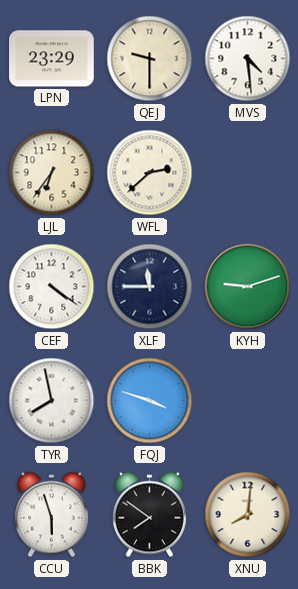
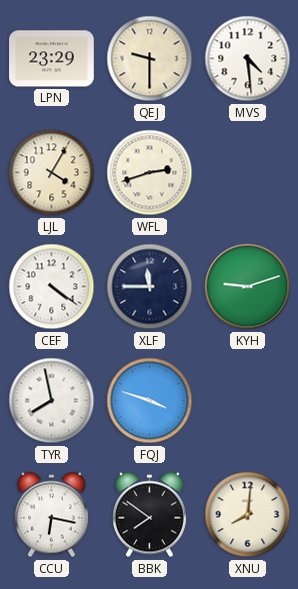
LJL: 6:36 -> 4:05
WFL: 2:38 -> 2:42
CCU: 5:57 -> 6:17
